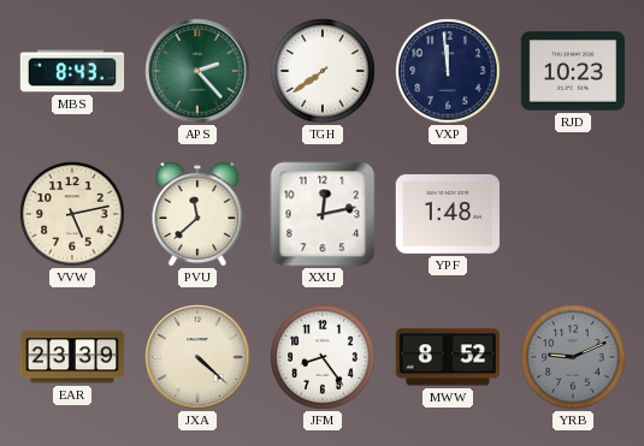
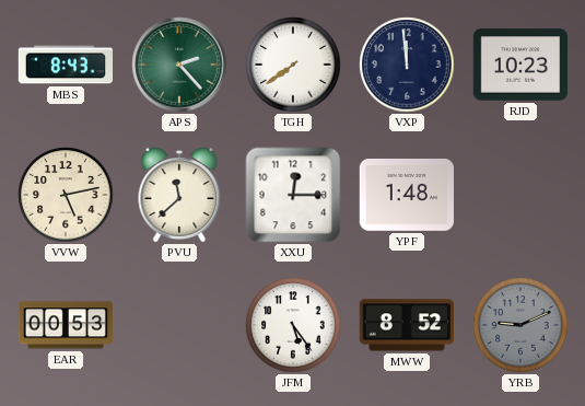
XXU: 12:13 -> 12:15
EAR: 23:39 -> 00:53
JXA: 4:22 -> none
JFM: 8:24 -> 5:24
